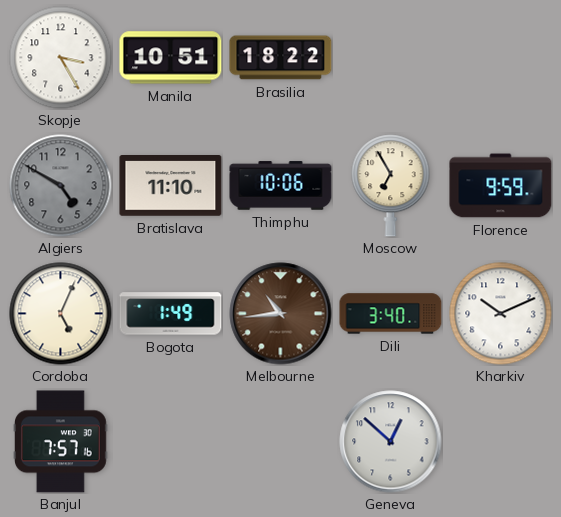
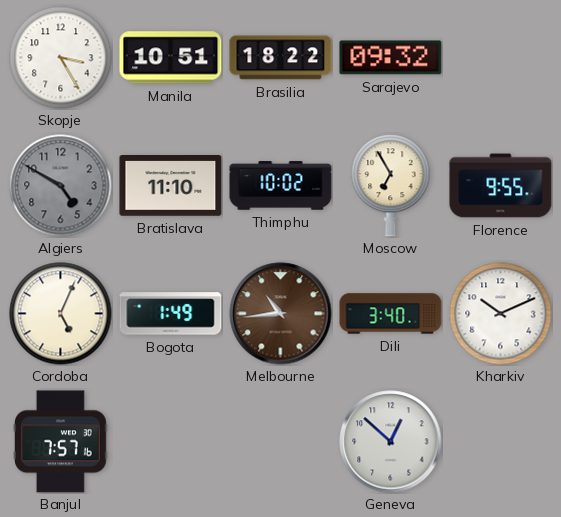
Sarajevo: none -> 09:32
Thimphu: 10:06 -> 10:02
Florence: 9:59 -> 9:55
